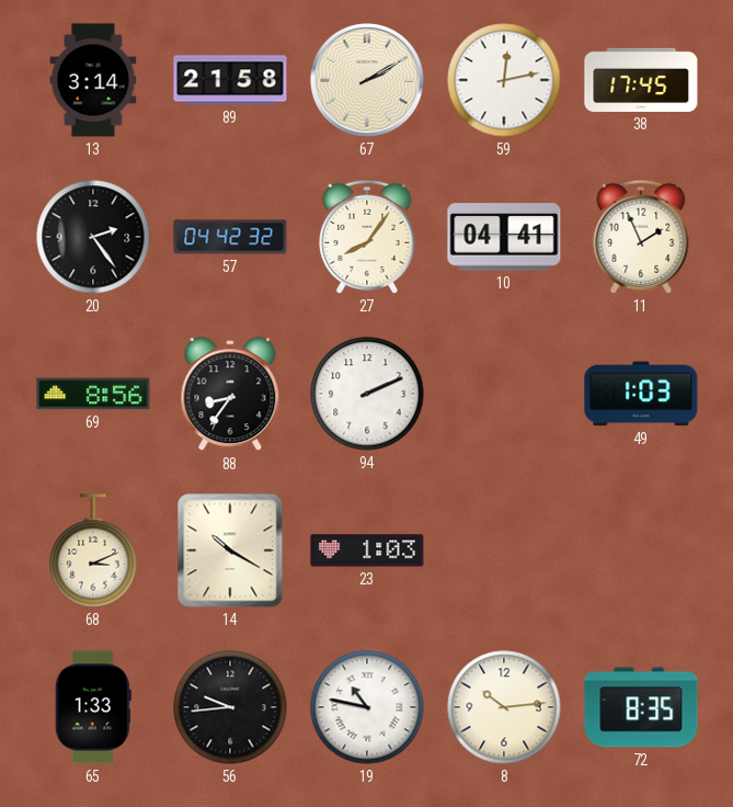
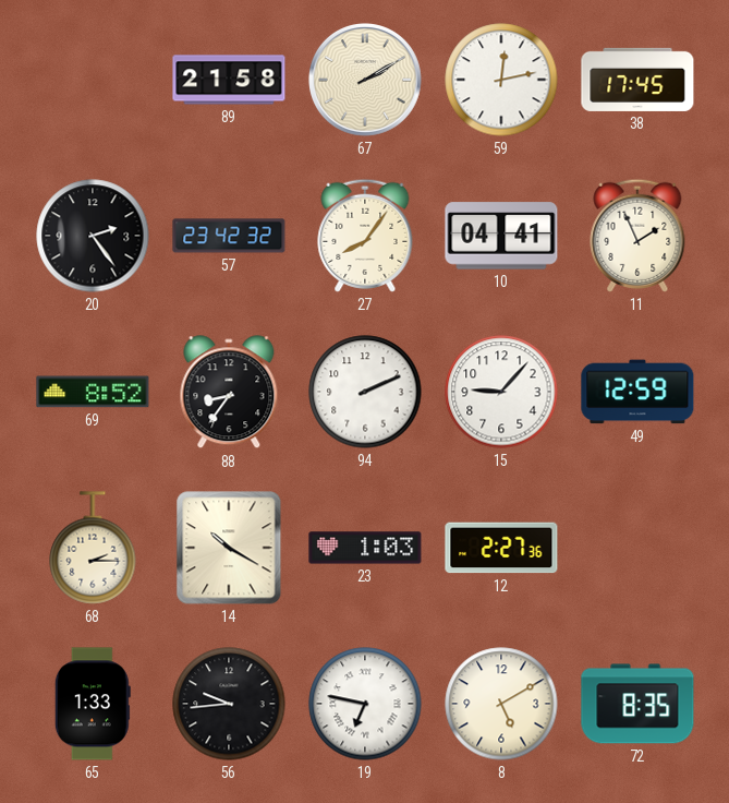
13: 3:14 -> none
57: 04:42 -> 23:42
69: 8:56 -> 8:52
15: none -> 9:07
49: 1:03 -> 12:59
68: 3:11 -> 2:15
12: none -> 2:27
19: 10:47 -> 6:47
8: 10:14 -> 5:10
